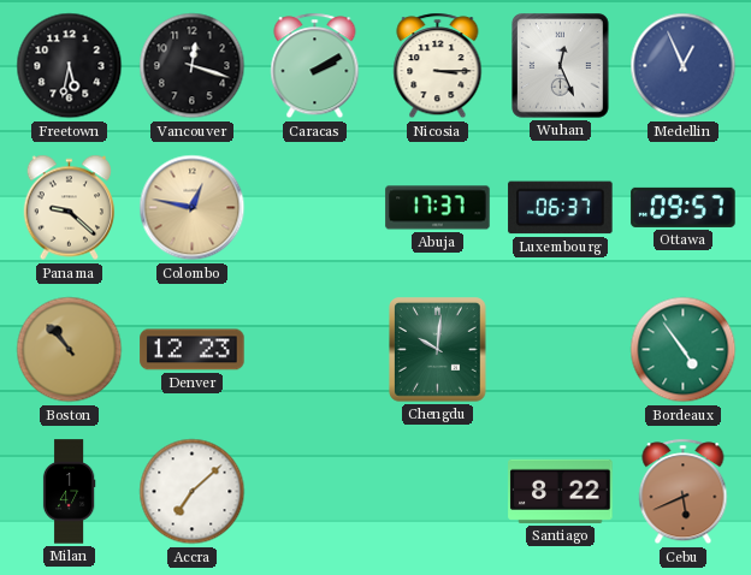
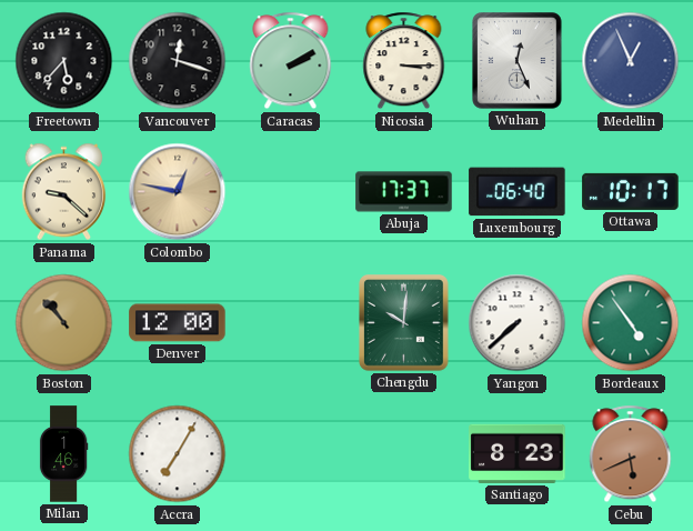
Freetown: 5:32 -> 5:37
Luxembourg: 06:37 -> 06:40
Ottawa: 09:57 -> 10:17
Denver: 12:23 -> 12:00
Yangon: none -> 7:38
Milan: 1:47 -> 1:46
Accra: 7:08 -> 7:05
Santiago: 8:22 -> 8:23
